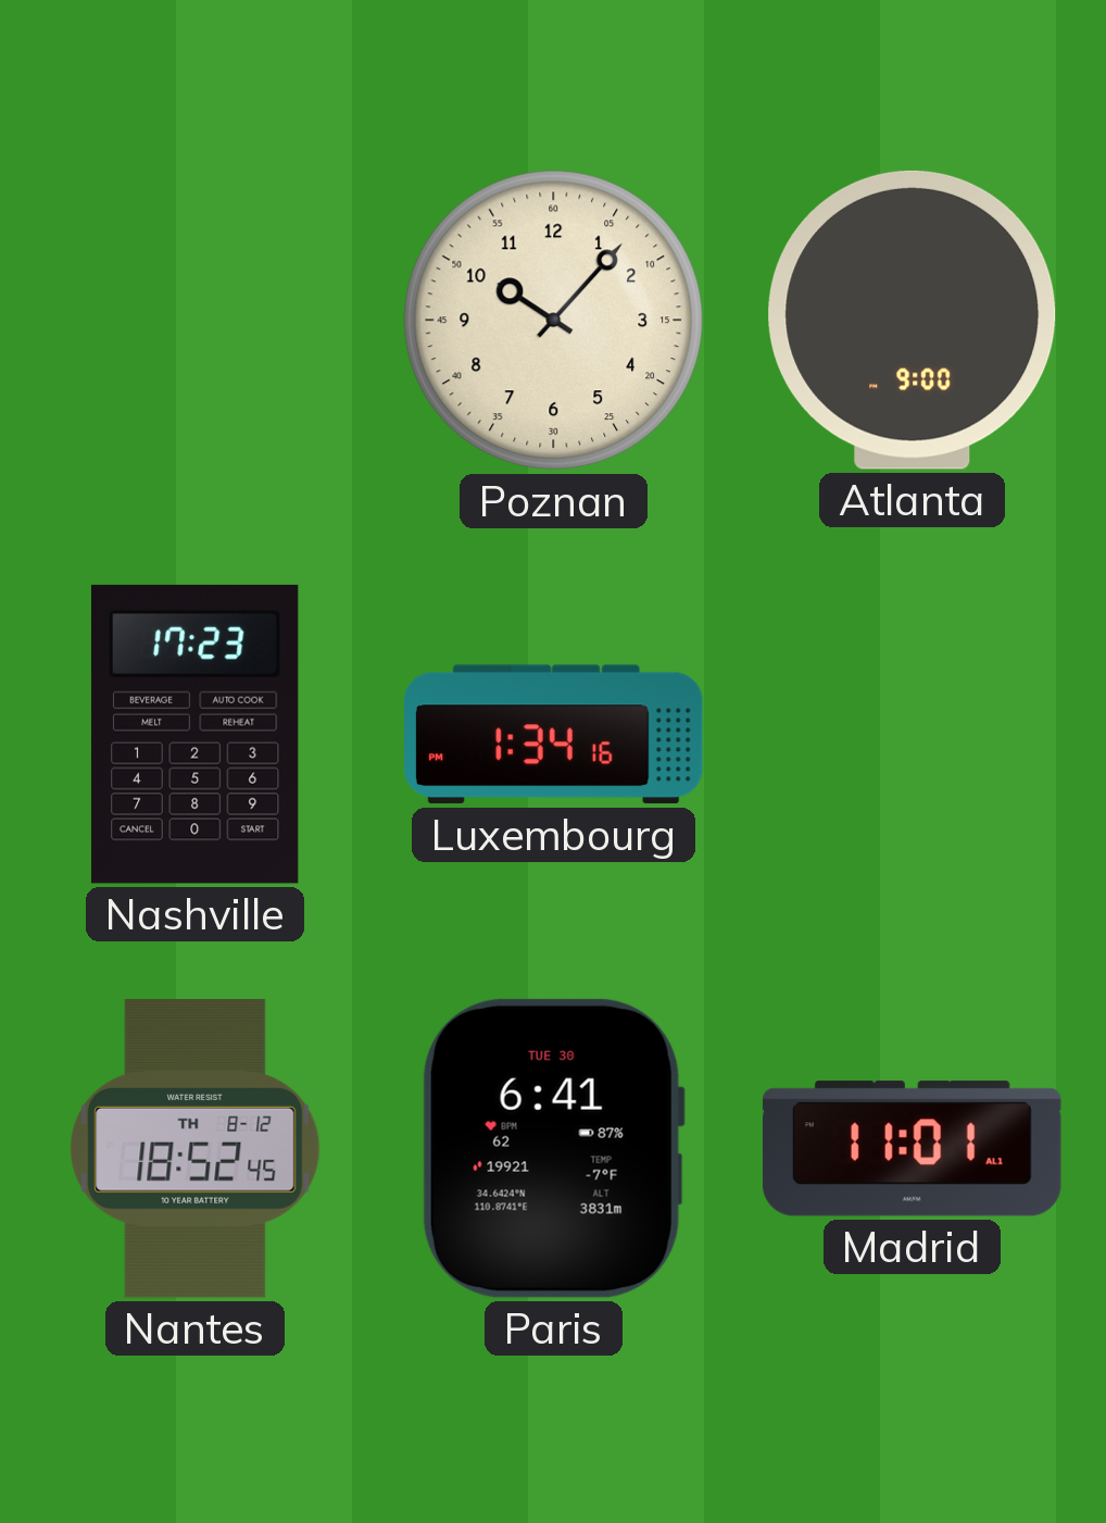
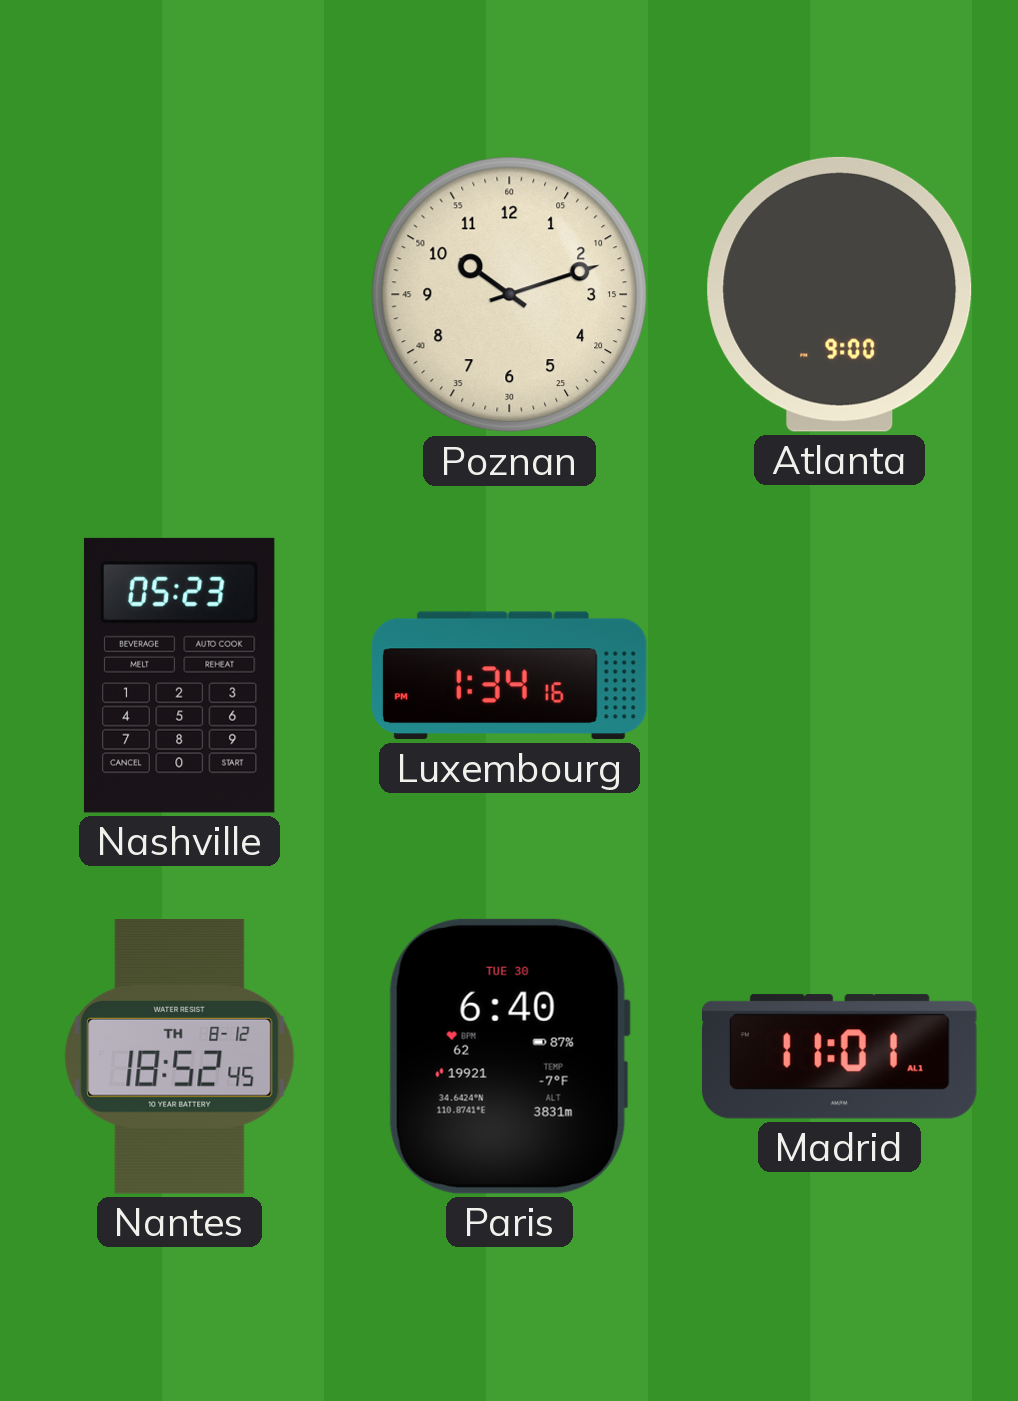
Poznan: 10:07 -> 10:12
Nashville: 17:23 -> 05:23
Paris: 6:41 -> 6:40
